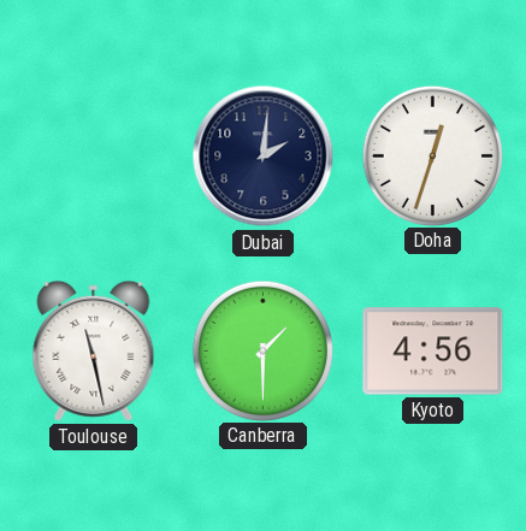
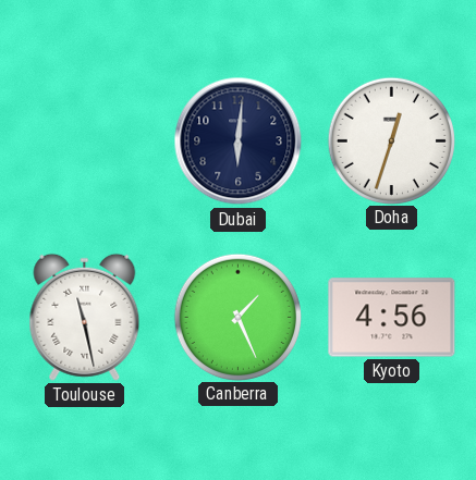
Dubai: 2:01 -> 6:01
Canberra: 1:30 -> 1:26
